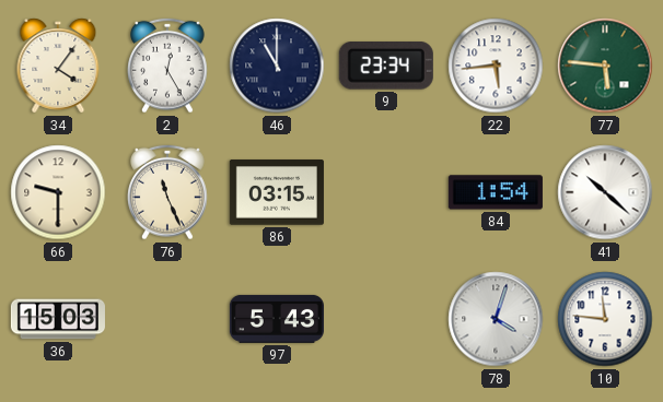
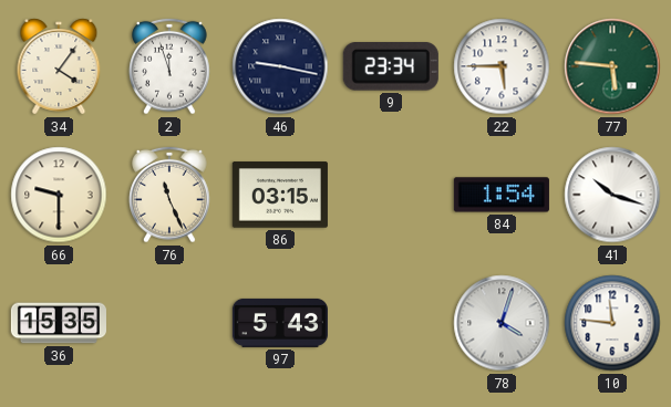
2: 12:25 -> 11:57
46: 11:00 -> 9:17
22: 5:44 -> 5:45
41: 10:22 -> 10:18
36: 15:03 -> 15:35
